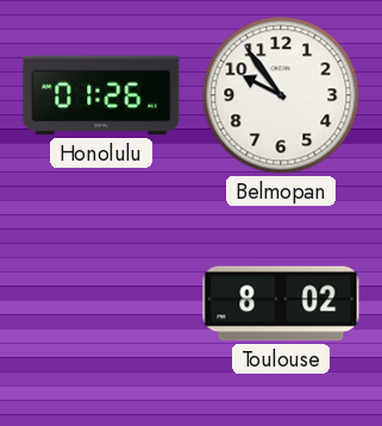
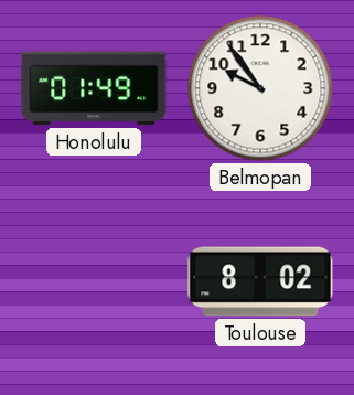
Honolulu: 01:26 -> 01:49
